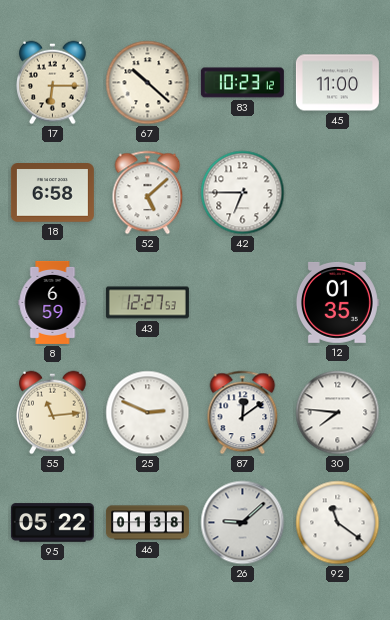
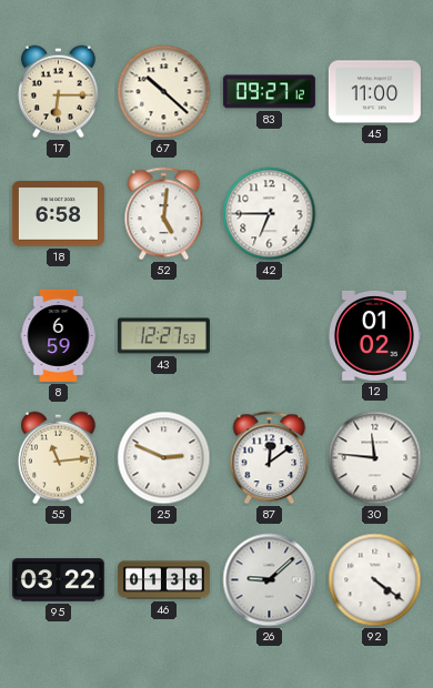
83: 10:23 -> 09:27
52: 5:08 -> 5:01
12: 01:35 -> 01:02
30: 7:46 -> 11:46
95: 05:22 -> 03:22
92: 11:21 -> 4:21
